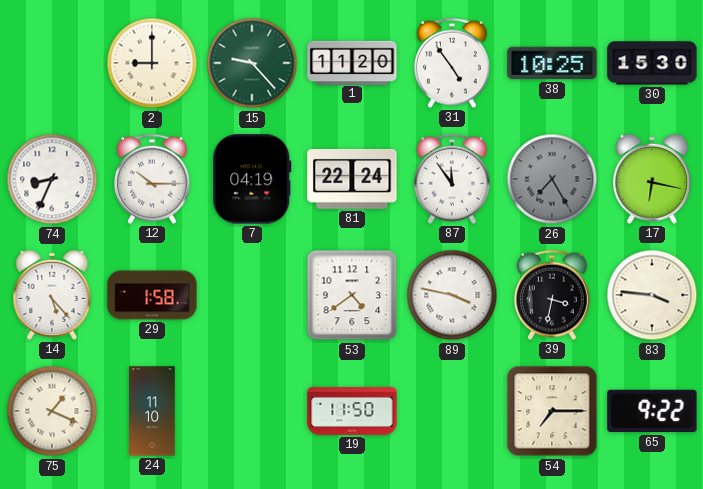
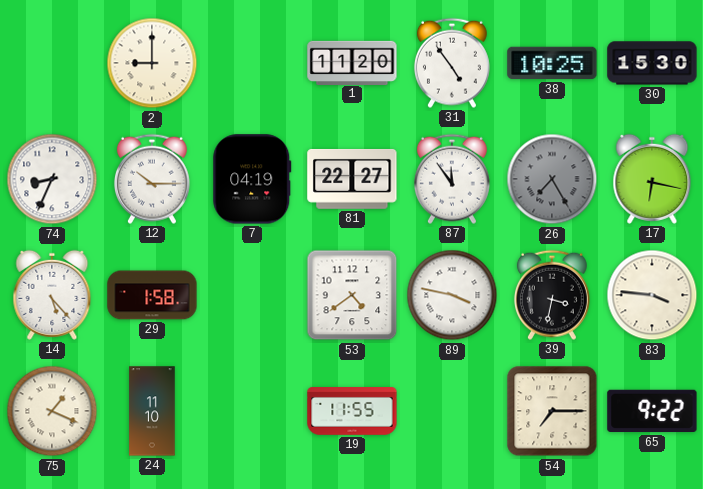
15: 9:23 -> none
81: 22:24 -> 22:27
19: 11:50 -> 11:55
